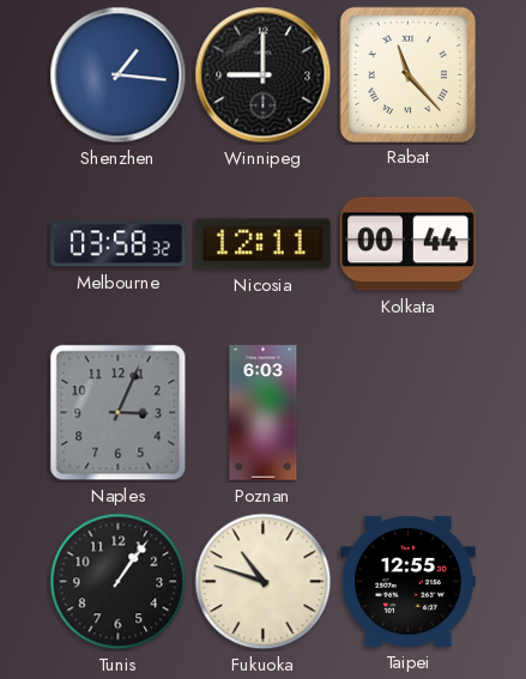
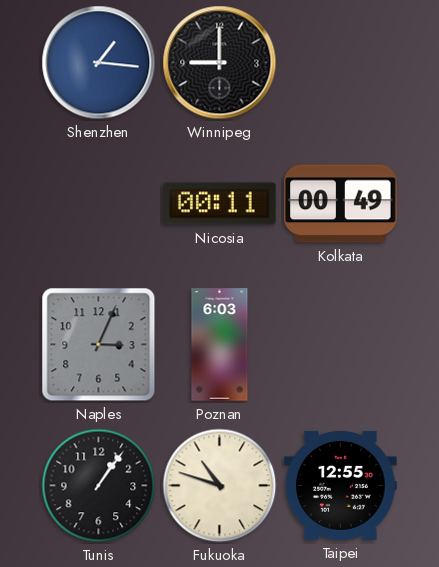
Rabat: 11:23 -> none
Melbourne: 03:58 -> none
Nicosia: 12:11 -> 00:11
Kolkata: 00:44 -> 00:49
